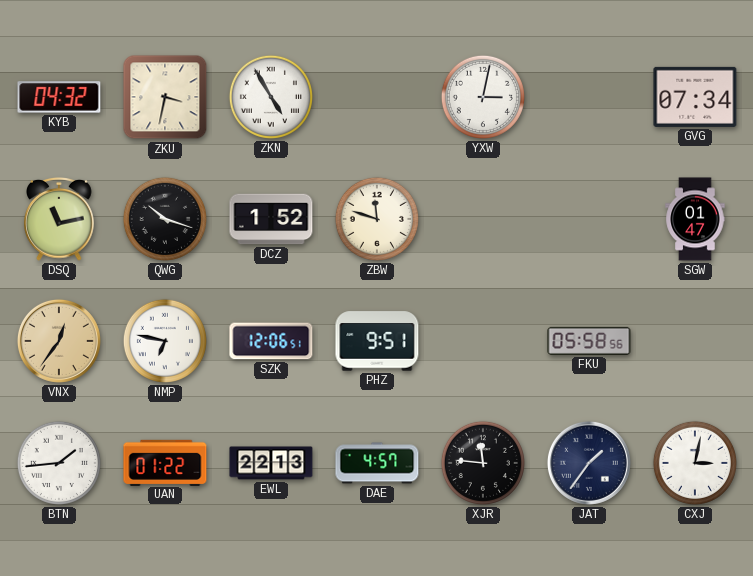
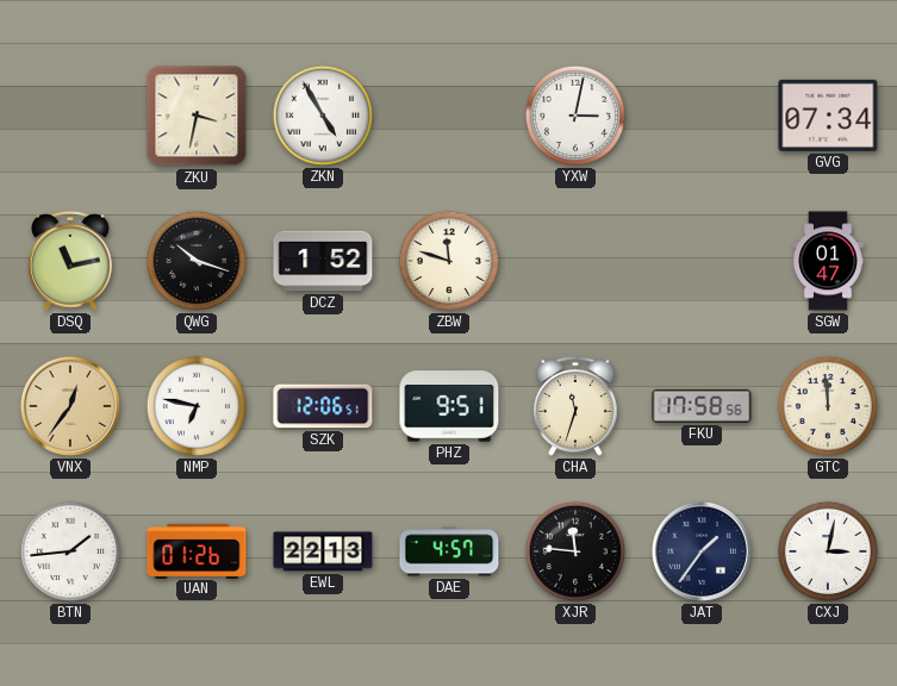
KYB: 04:32 -> none
CHA: none -> 11:33
FKU: 05:58 -> 17:58
GTC: none -> 11:59
UAN: 01:22 -> 01:26
